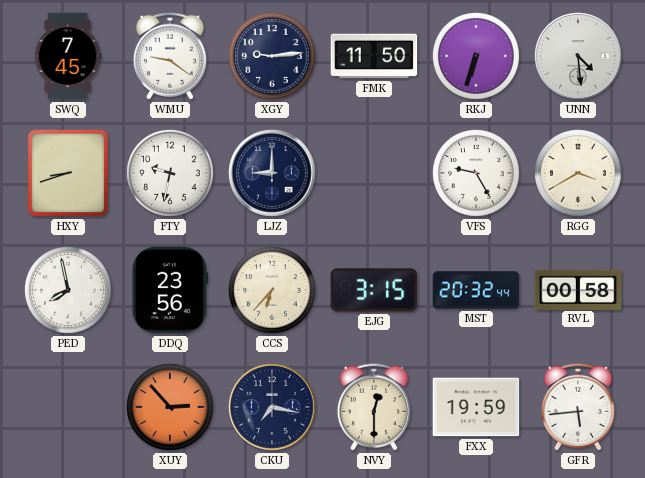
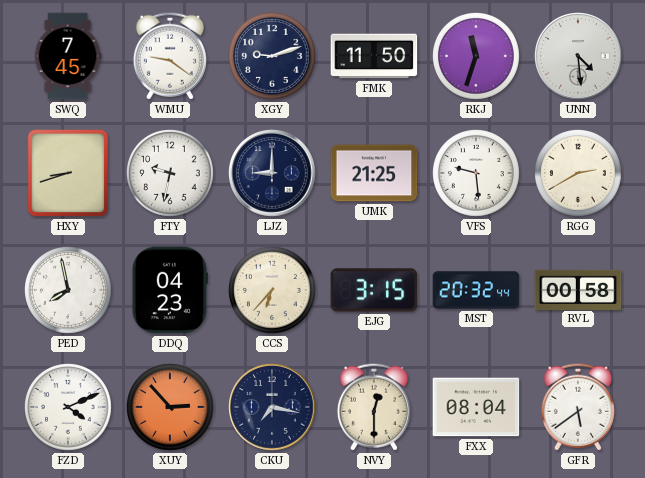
XGY: 9:14 -> 9:12
RKJ: 6:33 -> 11:33
UMK: none -> 21:25
VFS: 9:25 -> 9:29
RGG: 3:40 -> 2:40
DDQ: 23:56 -> 04:23
FZD: none -> 4:11
FXX: 19:59 -> 08:04
GFR: 5:44 -> 5:39
